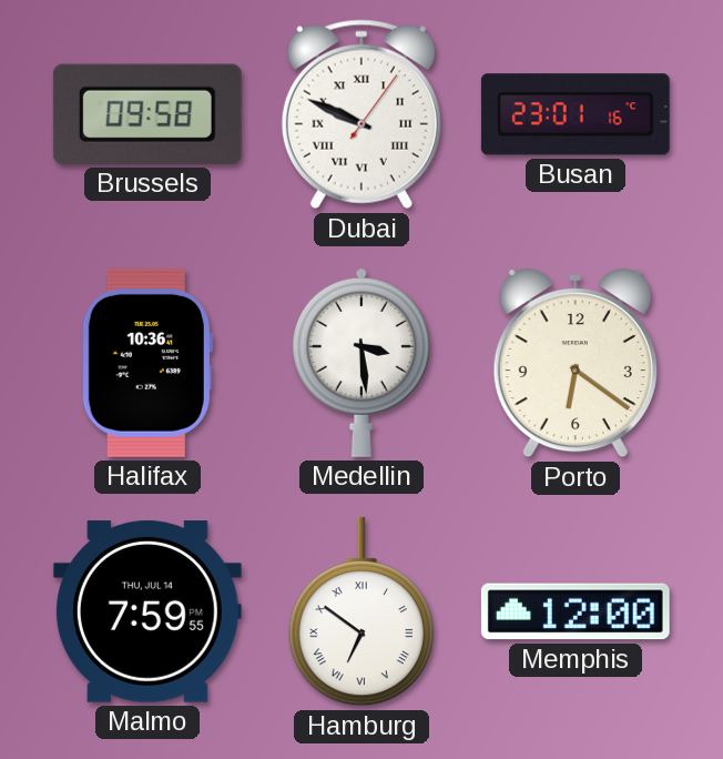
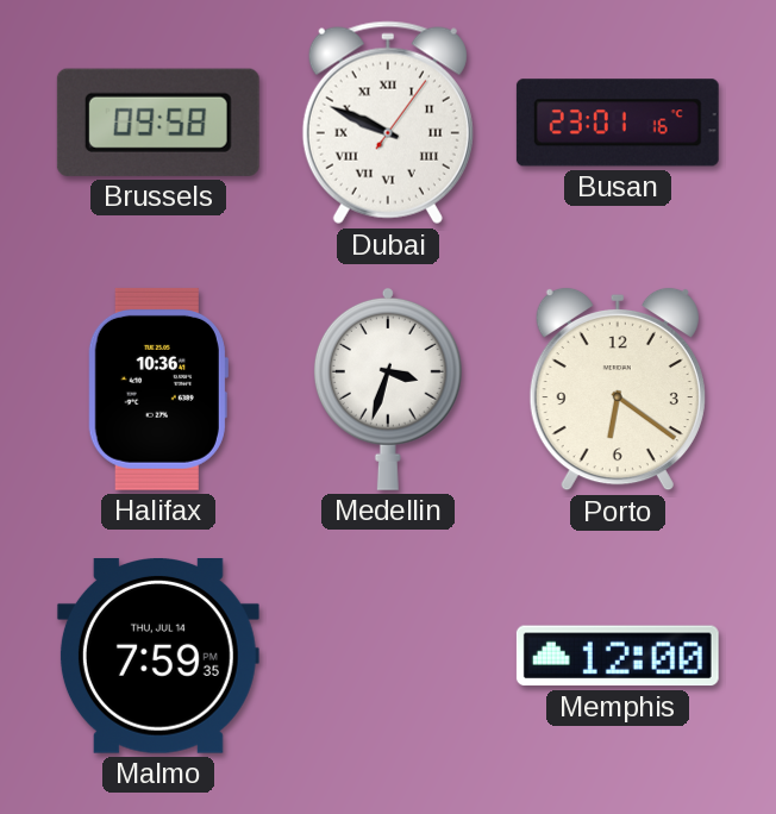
Medellin: 3:29 -> 3:33
Malmo: 7:59:55 -> 7:59:35
Hamburg: 6:51 -> none
